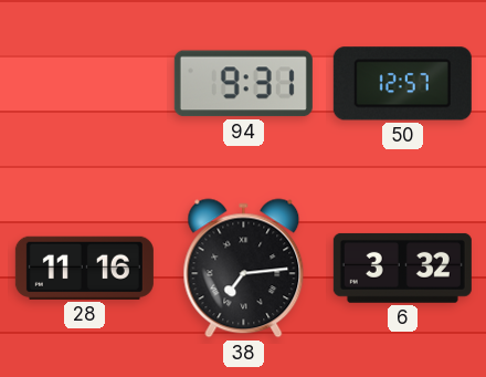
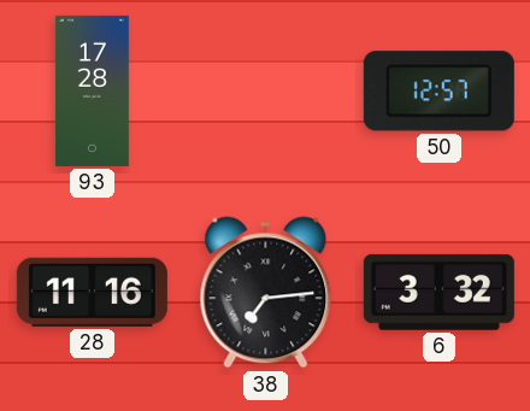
93: none -> 17:28
94: 9:31 -> none
